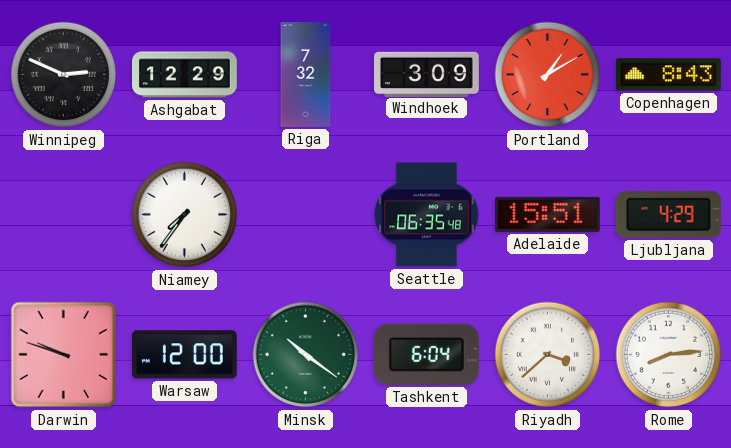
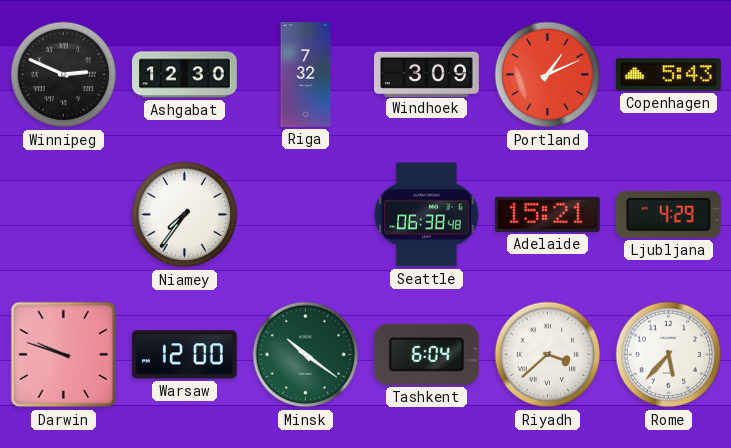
Ashgabat: 12:29 -> 12:30
Portland: 1:10 -> 1:11
Copenhagen: 8:43 -> 5:43
Seattle: 06:35 -> 06:38
Adelaide: 15:51 -> 15:21
Rome: 8:14 -> 5:37
